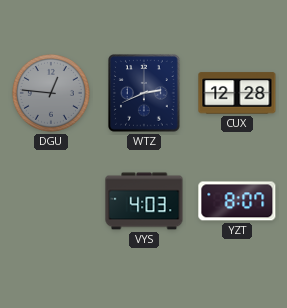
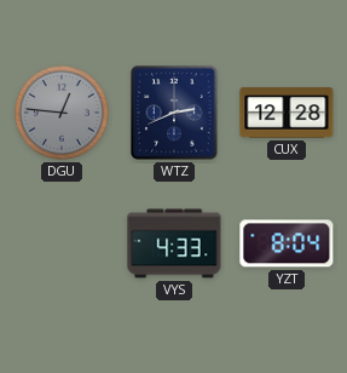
VYS: 4:03 -> 4:33
YZT: 8:07 -> 8:04
